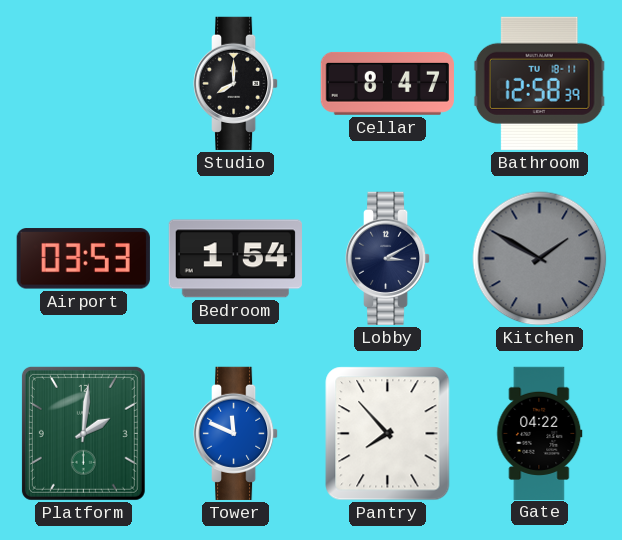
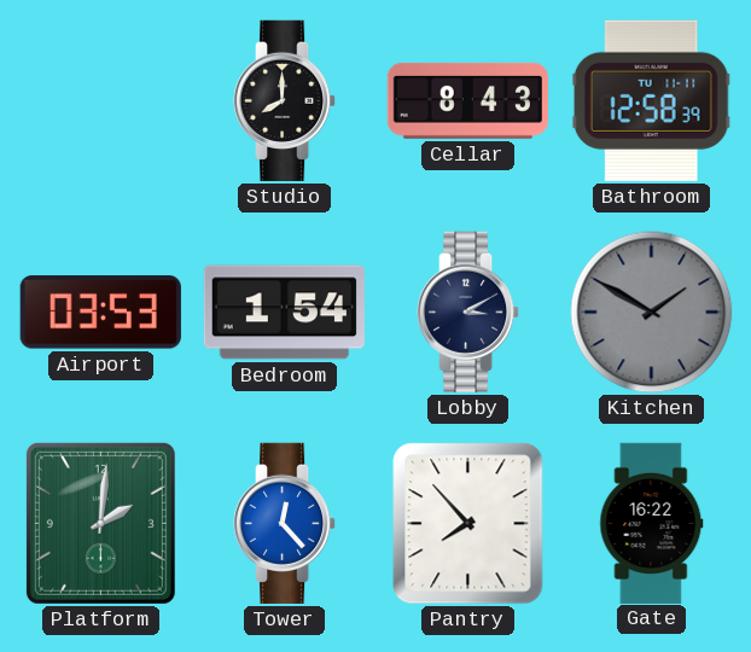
Cellar: 8:47 -> 8:43
Bathroom date: TU 18-11 -> TU 11-11
Tower: 11:49 -> 12:23
Gate: 04:22 -> 16:22
